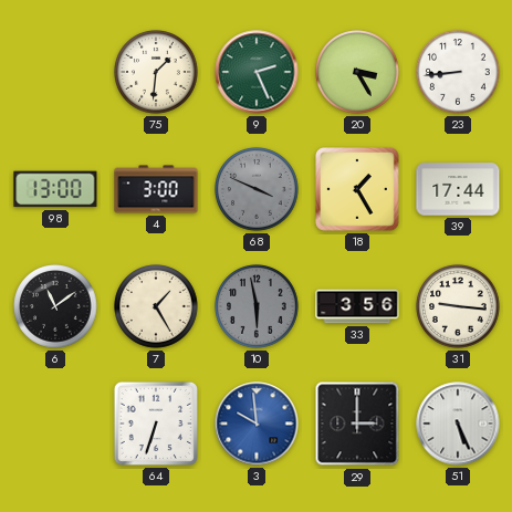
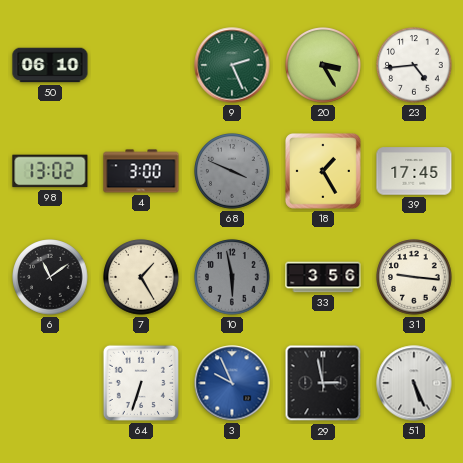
50: none -> 06:10
75: 1:31 -> none
23: 8:44 -> 4:44
98: 13:00 -> 13:02
39: 17:44 -> 17:45
3: 9:59 -> 9:56
29: 3:00 -> 2:58
